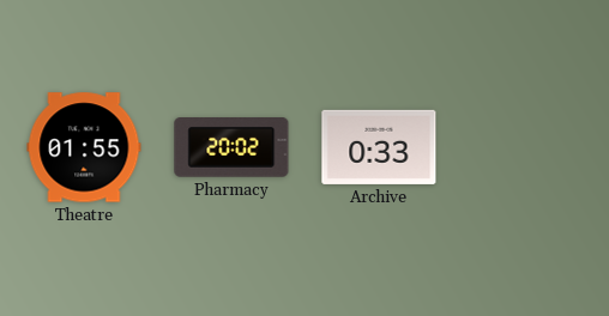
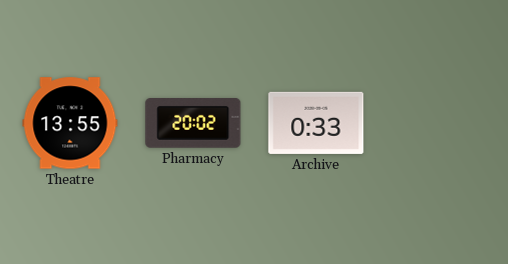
Theatre: 01:55 -> 13:55
